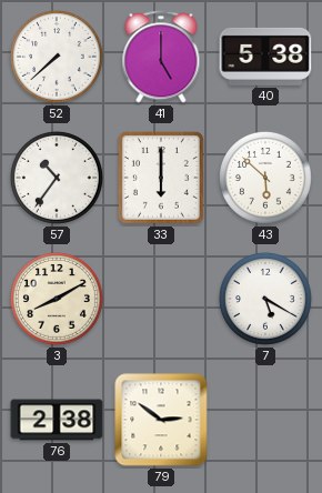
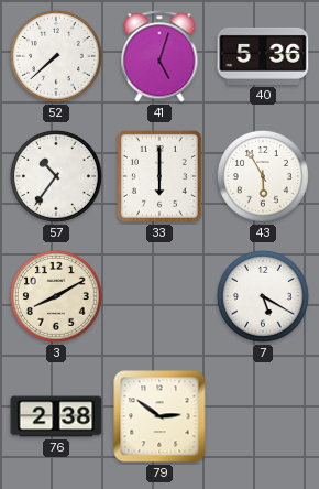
41: 5:00 -> 5:03
40: 5:38 -> 5:36
43: 5:52 -> 5:55
